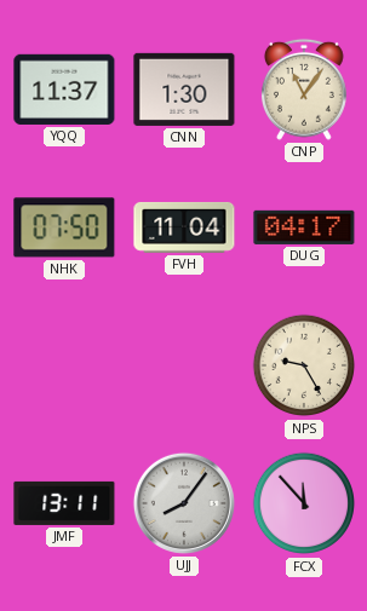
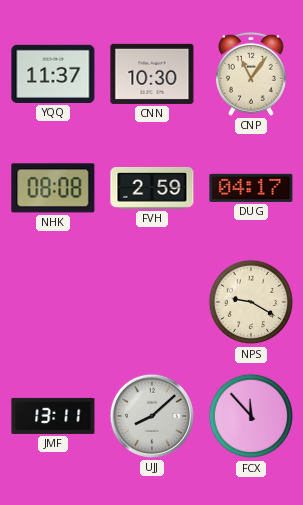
CNN: 1:30 -> 10:30
NHK: 07:50 -> 08:08
FVH: 11:04 -> 2:59
NPS: 9:25 -> 9:20
UJJ: 8:06 -> 8:08
